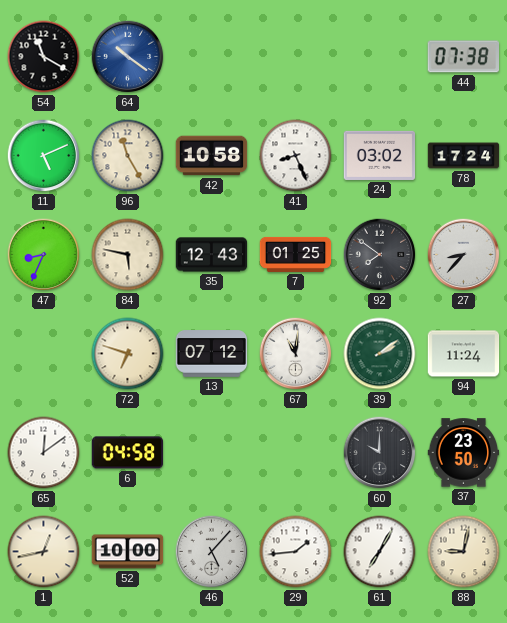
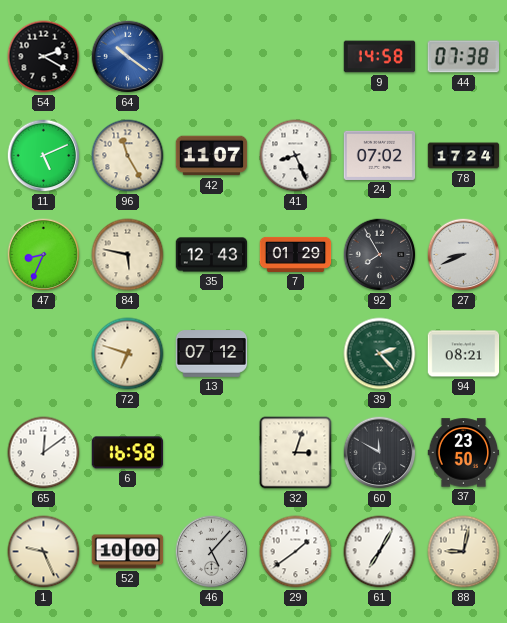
54: 11:20 -> 2:20
9: none -> 14:58
42: 10:58 -> 11:07
24: 03:02 -> 07:02
7: 01:25 -> 01:29
92: 7:51 -> 7:55
27: 8:37 -> 8:41
67: 11:01 -> none
39: 2:09 -> 2:23
94: 11:24 -> 08:21
6: 04:58 -> 16:58
32: none -> 3:03
60: 10:00 -> 11:50
1: 12:43 -> 9:26
29: 1:44 -> 1:39
